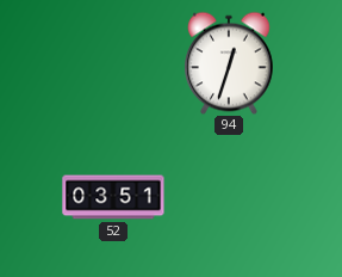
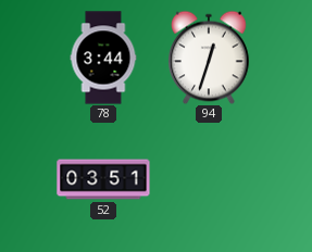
78: none -> 3:44
